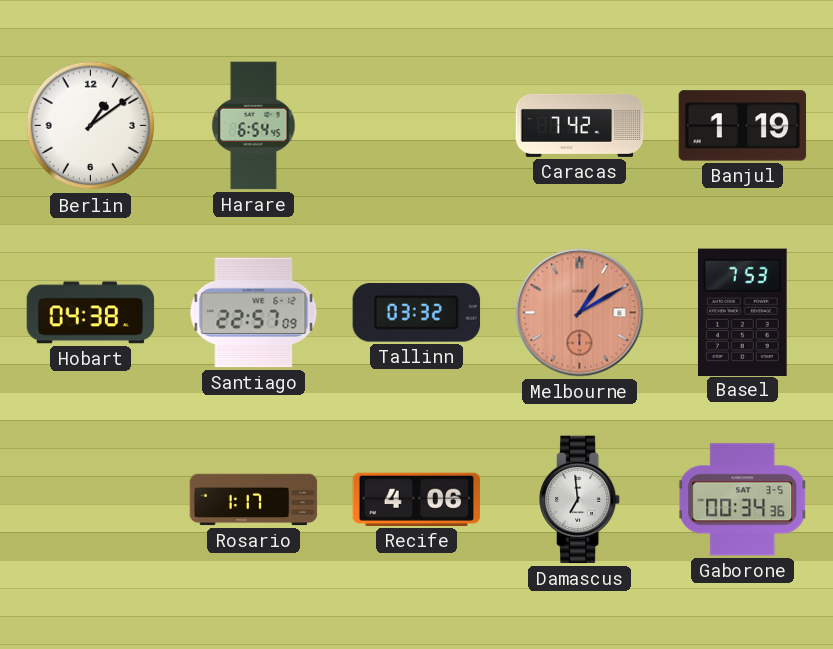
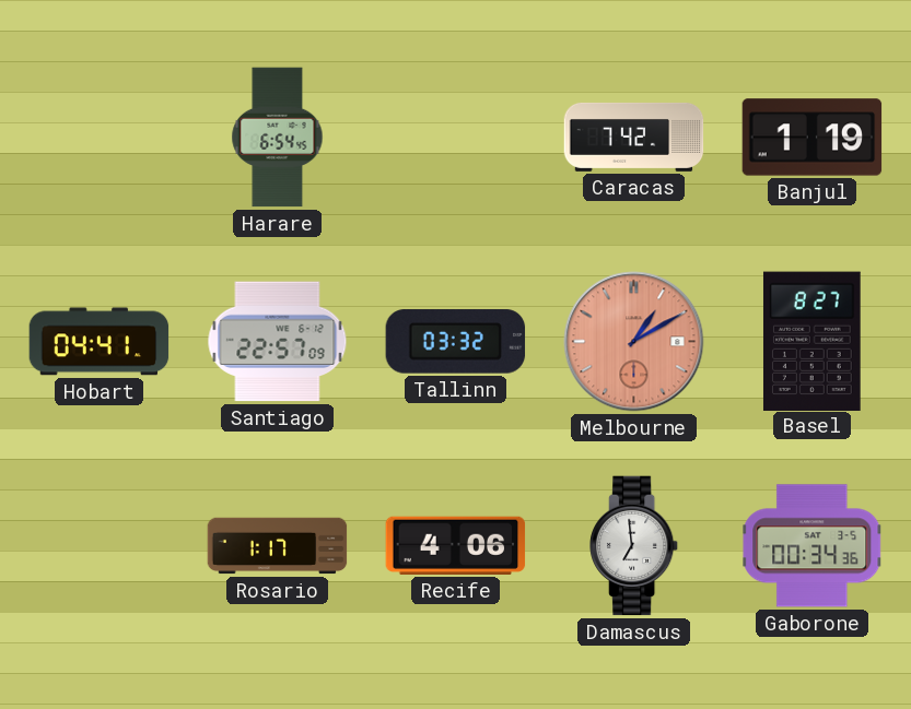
Berlin: 1:09 -> none
Hobart: 04:38 -> 04:41
Basel: 7:53 -> 8:27
